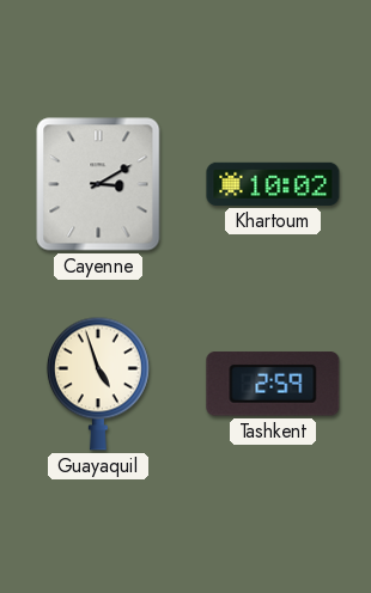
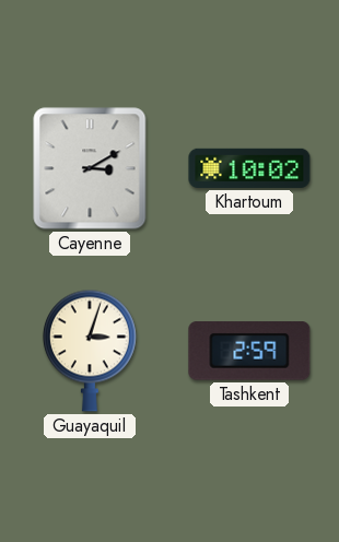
Guayaquil: 4:57 -> 3:03
